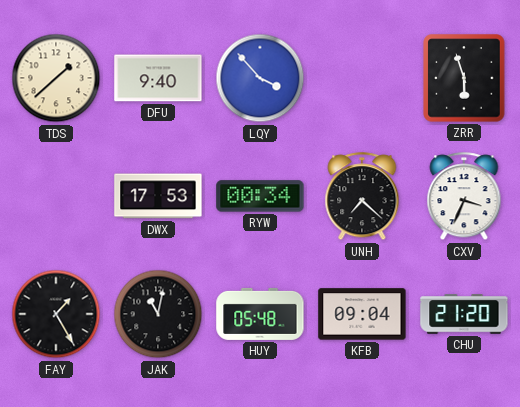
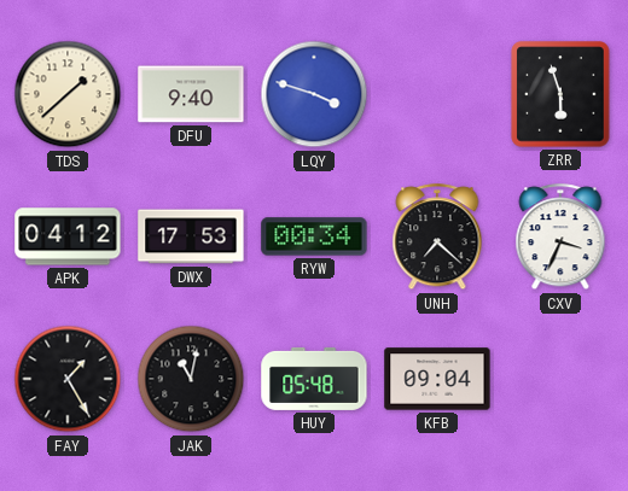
LQY: 3:53 -> 3:48
APK: none -> 04:12
CHU: 21:20 -> none
